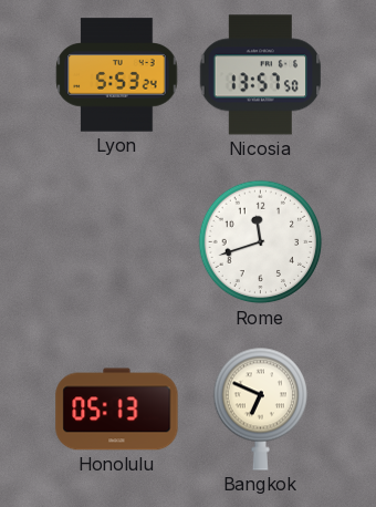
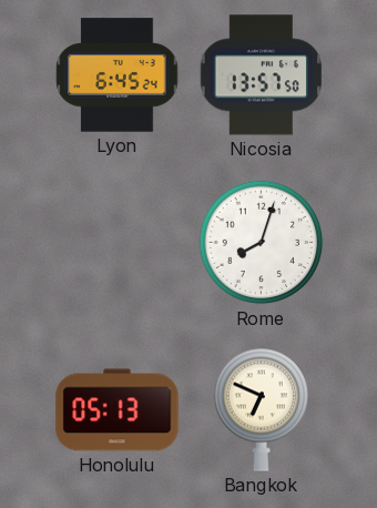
Lyon: 5:53 -> 6:45
Rome: 11:42 -> 8:03
